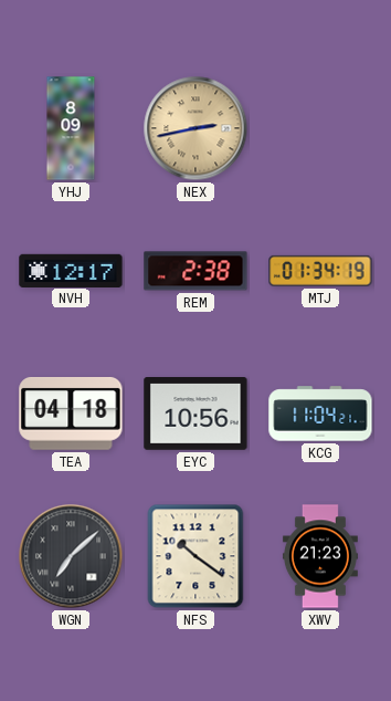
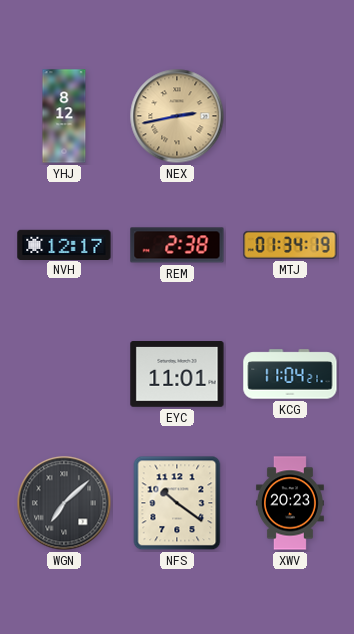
YHJ: 8:09 -> 8:12
TEA: 04:18 -> none
EYC: 10:56 -> 11:01
XWV: 21:23 -> 20:23
